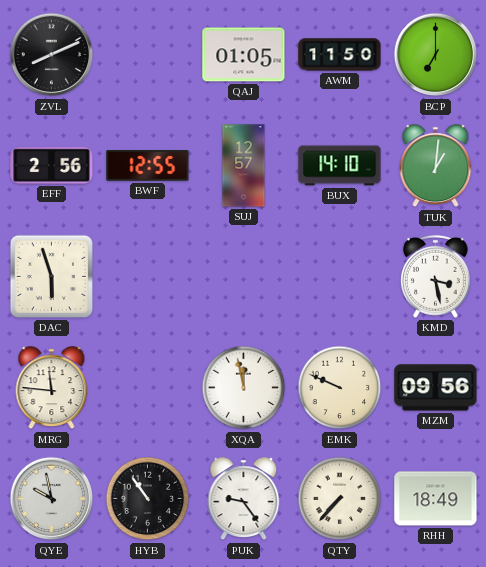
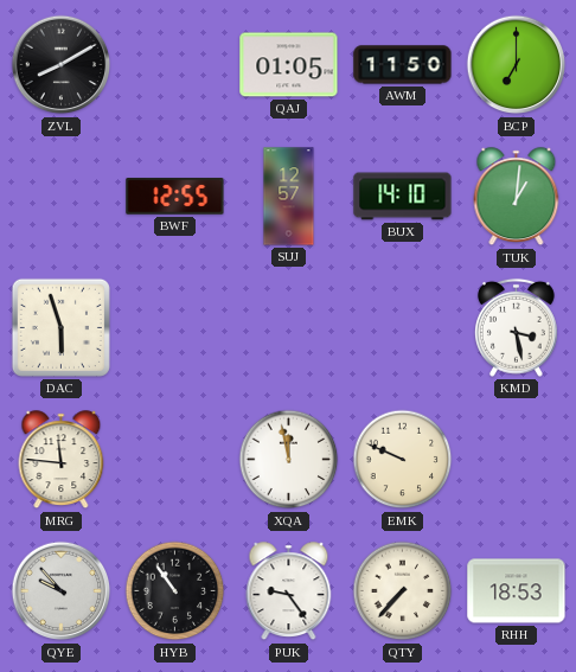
ZVL: 8:11 -> 8:10
EFF: 2:56 -> none
MZM: 09:56 -> none
QYE: 9:58 -> 9:53
RHH: 18:49 -> 18:53
